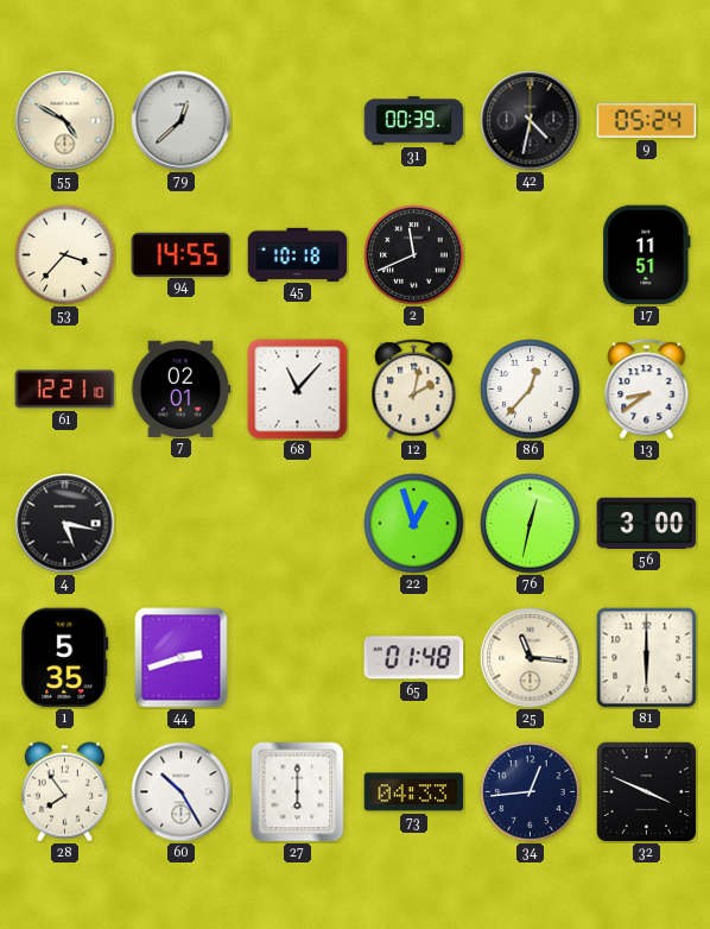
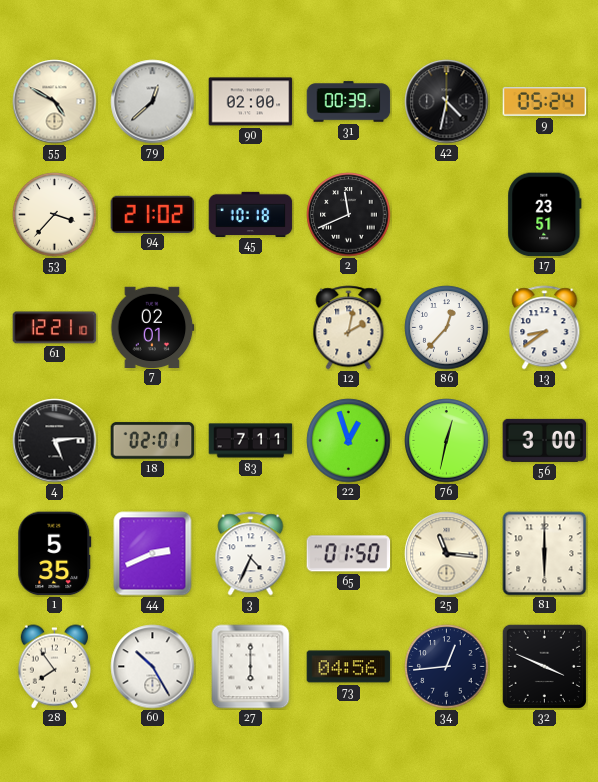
90: none -> 02:00
94: 14:55 -> 21:02
17: 11:51 -> 23:51
68: 11:07 -> none
4: 5:17 -> 5:14
18: none -> 02:01
83: none -> 7:11
44: 2:42 -> 2:41
3: none -> 4:34
65: 01:48 -> 01:50
73: 04:33 -> 04:56
